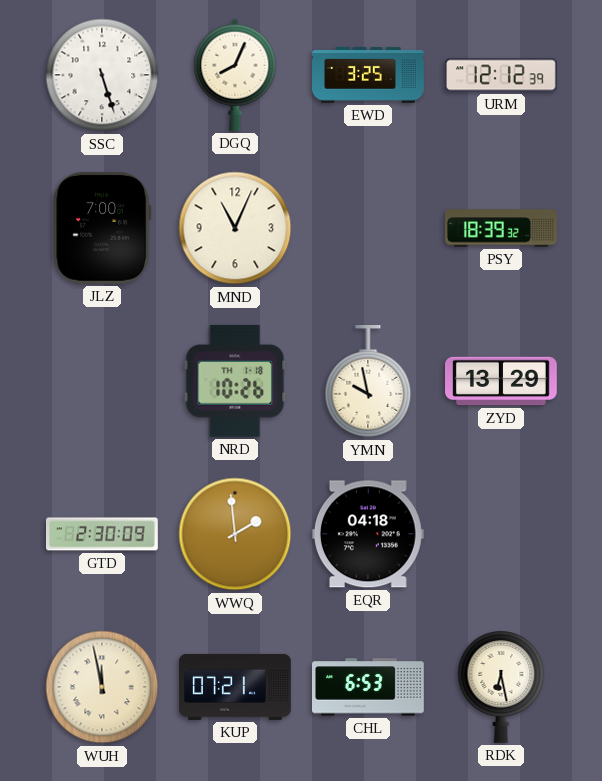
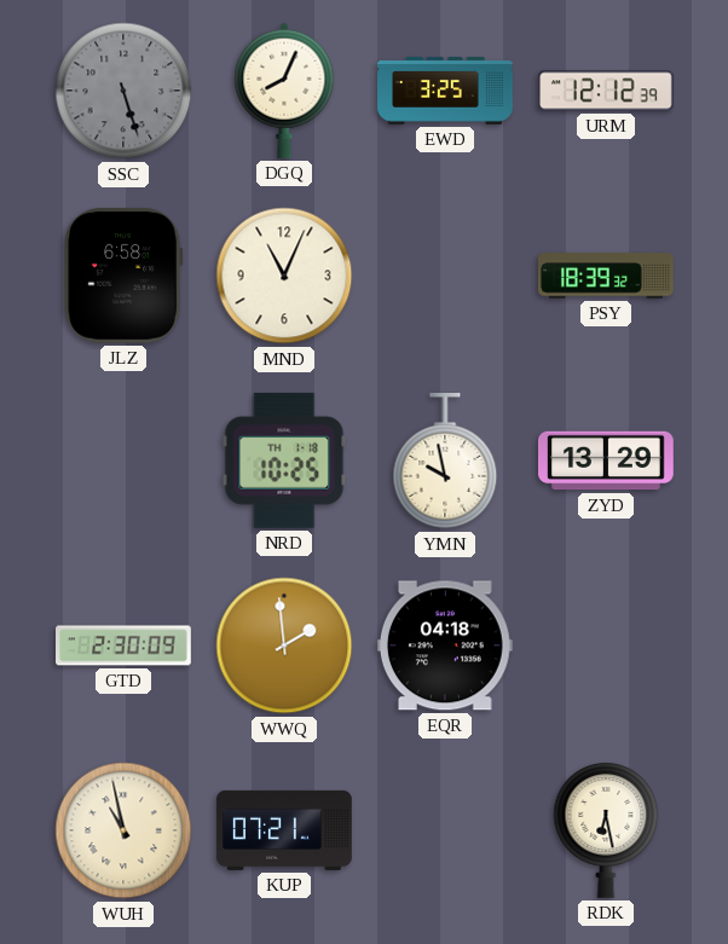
SSC dial: white -> grey
JLZ: 7:00 -> 6:58
NRD: 10:26 -> 10:25
WUH: 11:58 -> 10:58
CHL: 6:53 -> none
